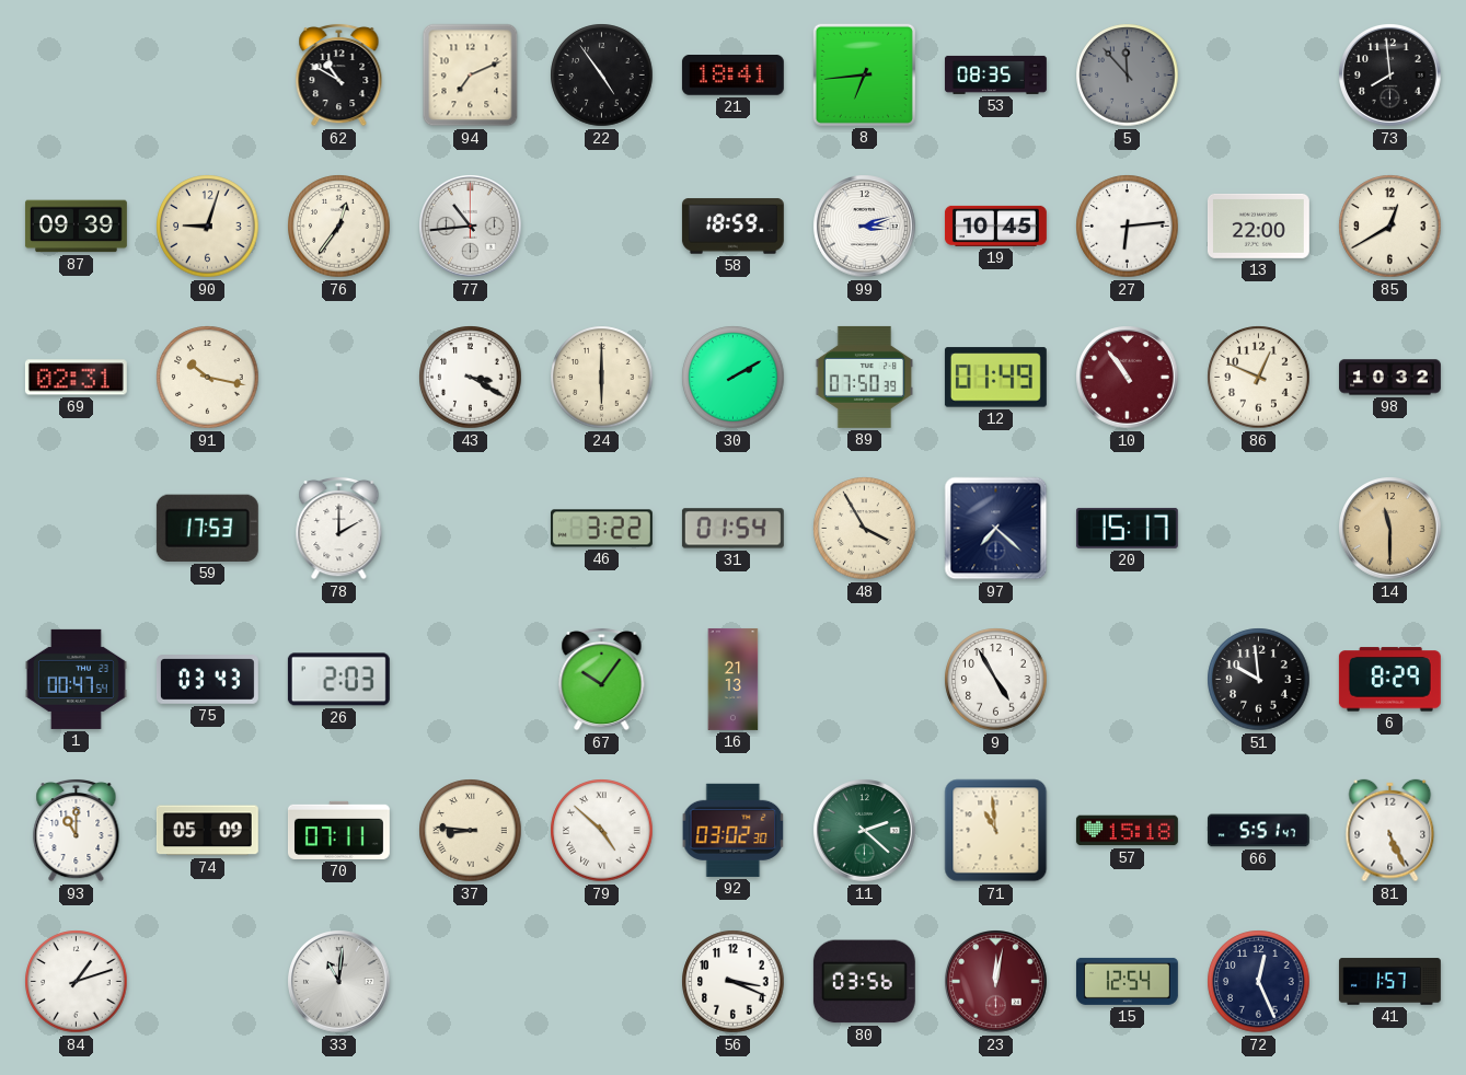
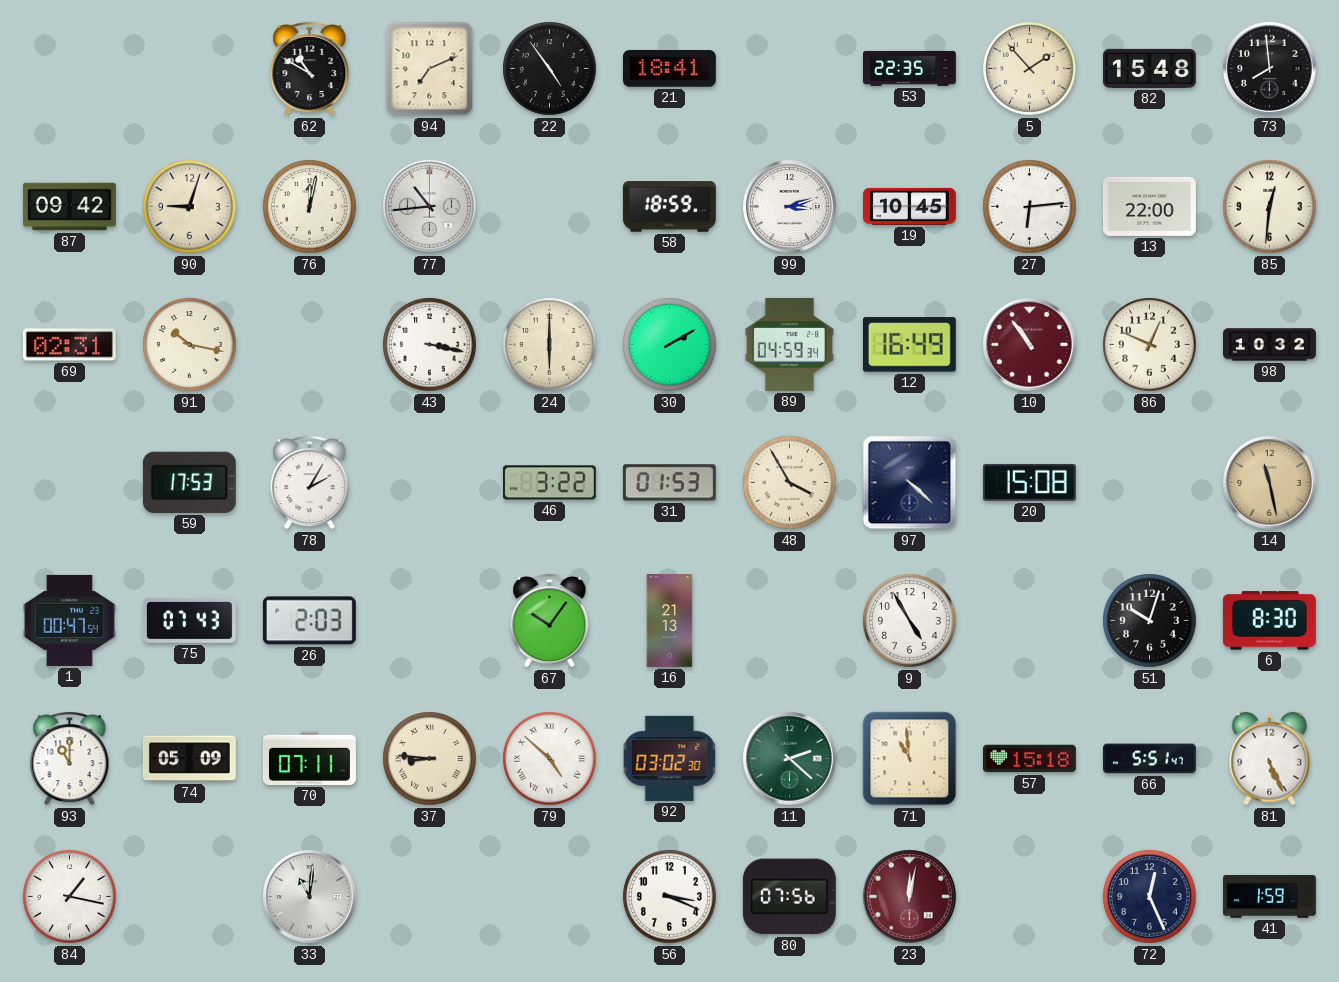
8: 6:44 -> none
53: 08:35 -> 22:35
5: 11:53 -> 1:53
5 dial: grey -> cream
82: none -> 15:48
87: 09:39 -> 09:42
76: 12:36 -> 12:02
85: 12:40 -> 12:31
43: 3:20 -> 3:17
89: 07:50 -> 04:59
12: 01:49 -> 16:49
78: 2:00 -> 2:05
31: 01:54 -> 01:53
97: 7:22 -> 4:22
20: 15:17 -> 15:08
14: 11:30 -> 11:28
75: 03:43 -> 07:43
51: 9:59 -> 10:03
6: 8:29 -> 8:30
84: 1:12 -> 1:17
80: 03:56 -> 07:56
15: 12:54 -> none
41: 1:57 -> 1:59
